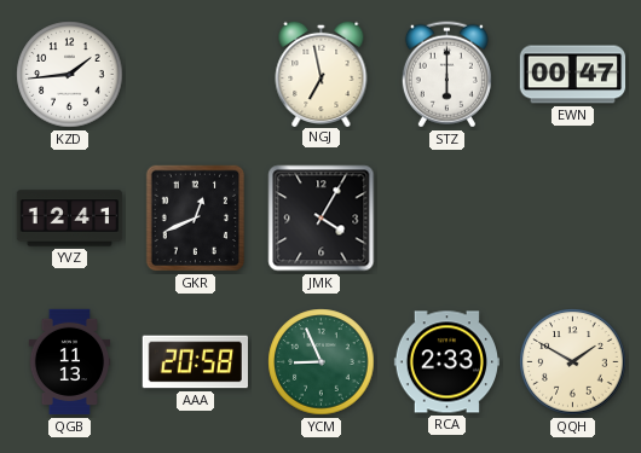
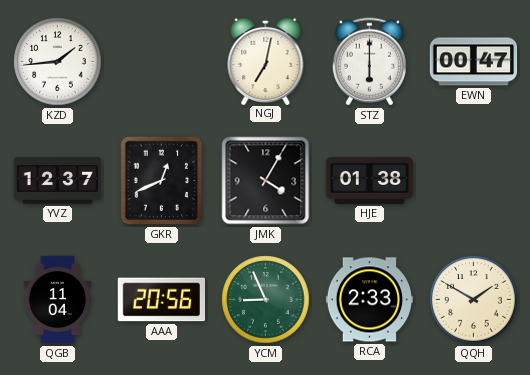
NGJ: 6:58 -> 7:02
YVZ: 12:41 -> 12:37
HJE: none -> 01:38
QGB: 11:13 -> 11:04
AAA: 20:58 -> 20:56
